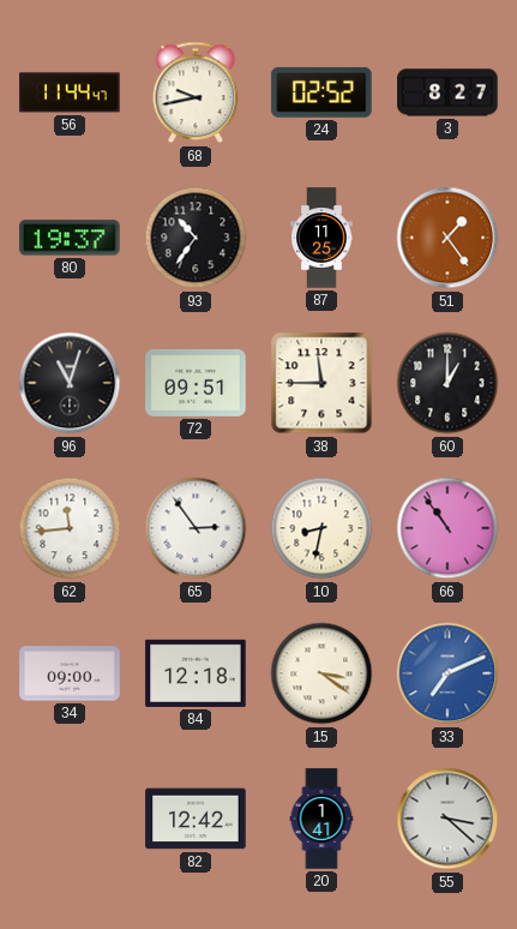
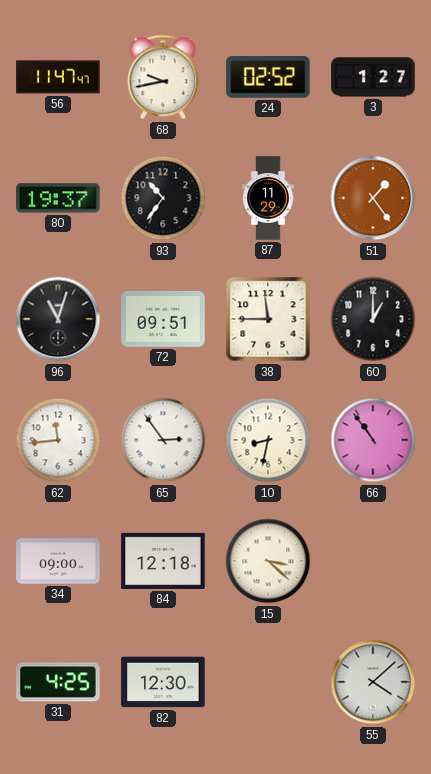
56: 11:44 -> 11:47
3: 8:27 -> 1:27
87: 11:25 -> 11:29
15: 3:21 -> 3:22
33: 7:11 -> none
31: none -> 4:25
82: 12:42 -> 12:30
20: 1:41 -> none
55: 3:22 -> 4:08
